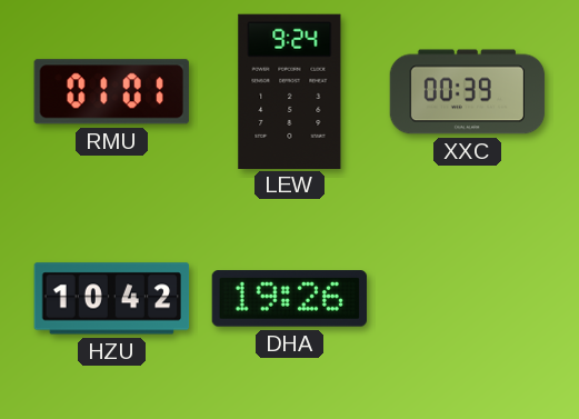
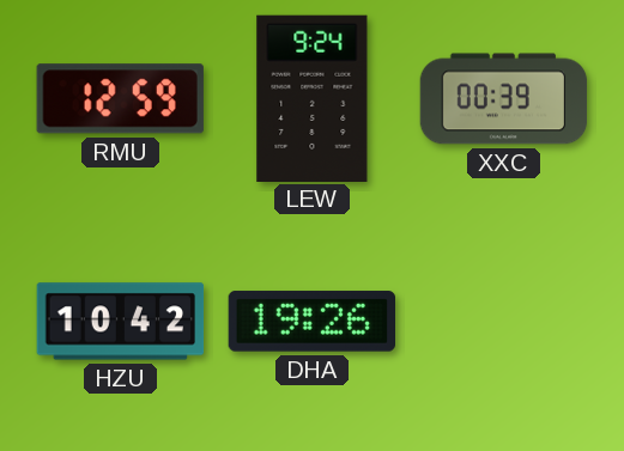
RMU: 01:01 -> 12:59
